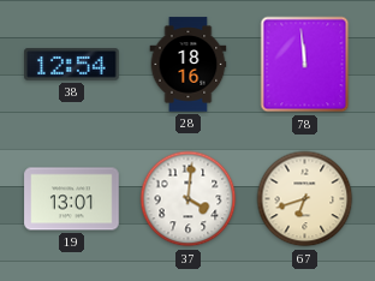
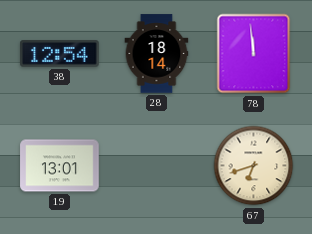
28: 18:16 -> 18:14
37: 4:01 -> none
